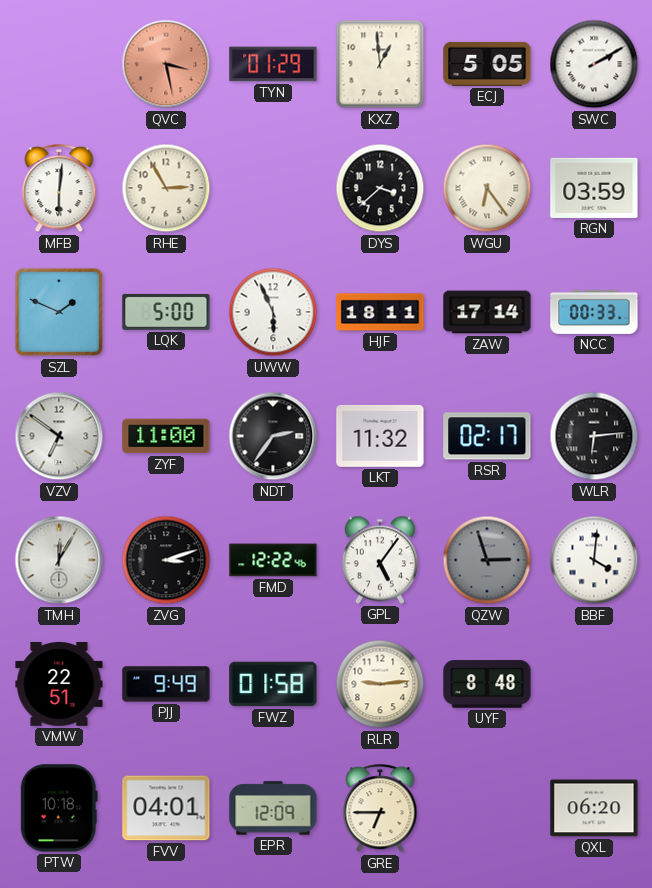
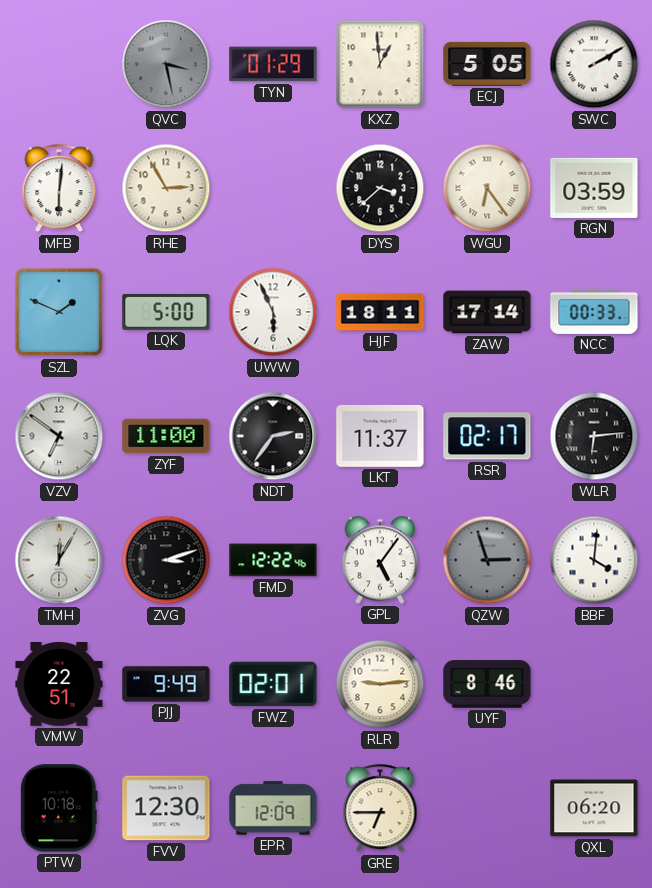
QVC dial: salmon -> grey
LKT: 11:32 -> 11:37
FWZ: 01:58 -> 02:01
UYF: 8:48 -> 8:46
FVV: 04:01 -> 12:30
